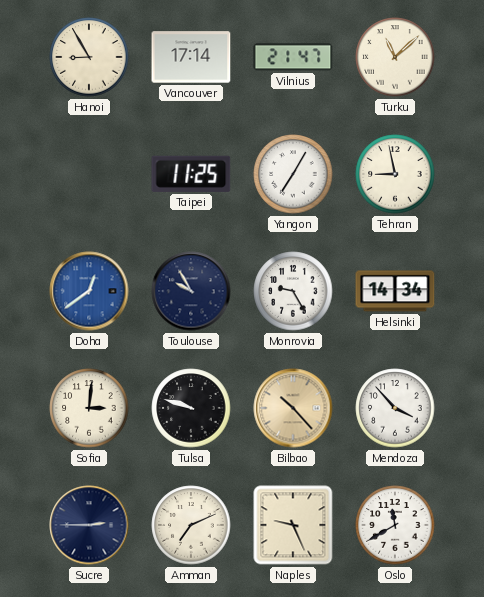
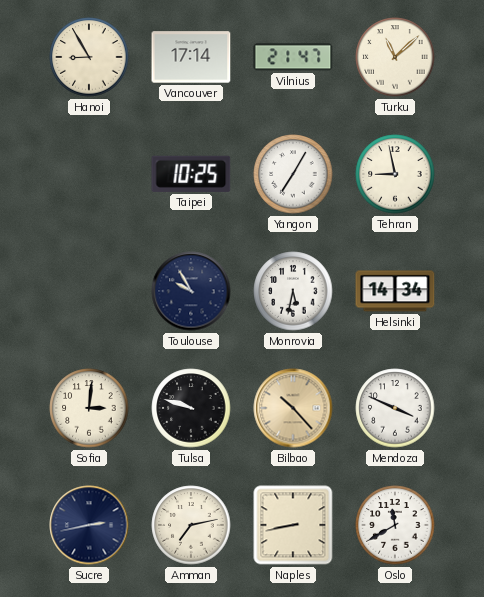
Taipei: 11:25 -> 10:25
Doha: 12:39 -> none
Monrovia: 9:25 -> 5:32
Mendoza: 3:53 -> 3:49
Sucre: 2:45 -> 2:43
Amman: 7:11 -> 7:13
Naples: 9:26 -> 8:43
